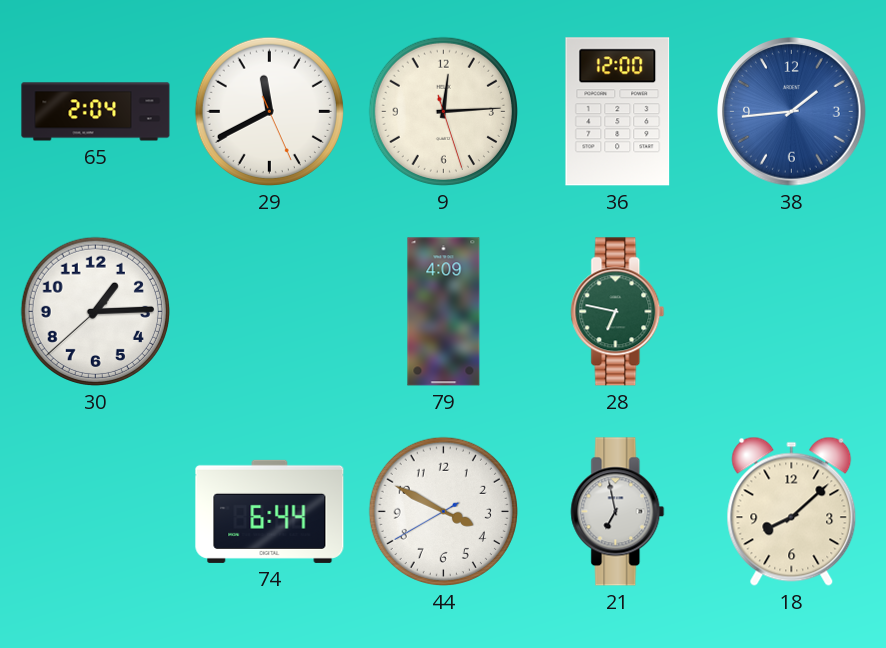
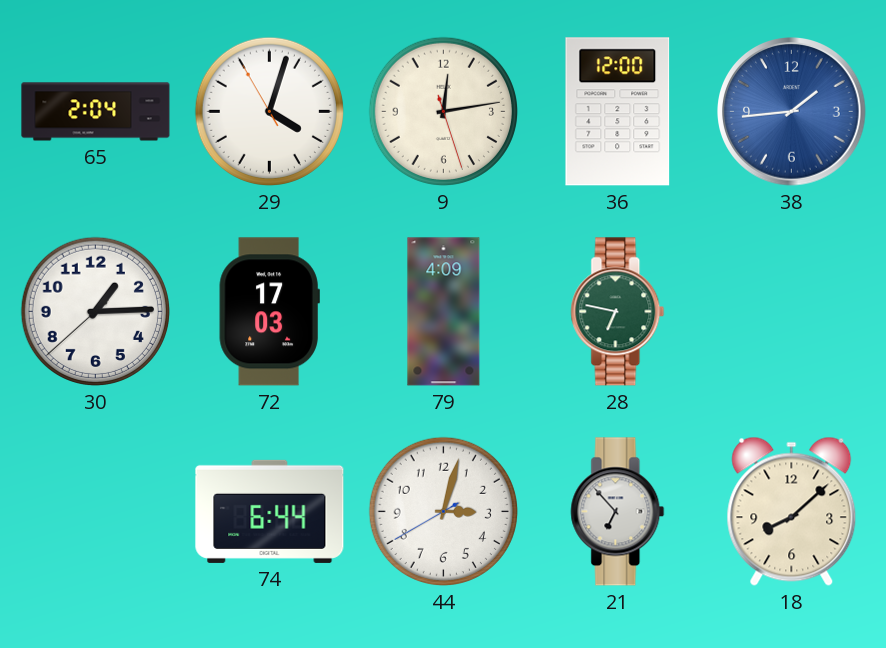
29: 11:40 -> 4:02
9: 12:14 -> 12:13
72: none -> 17:03
44: 3:49 -> 3:02
21: 6:58 -> 6:53
